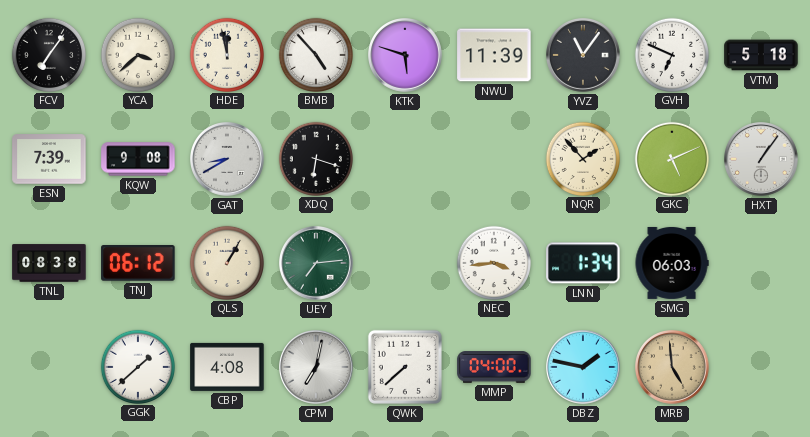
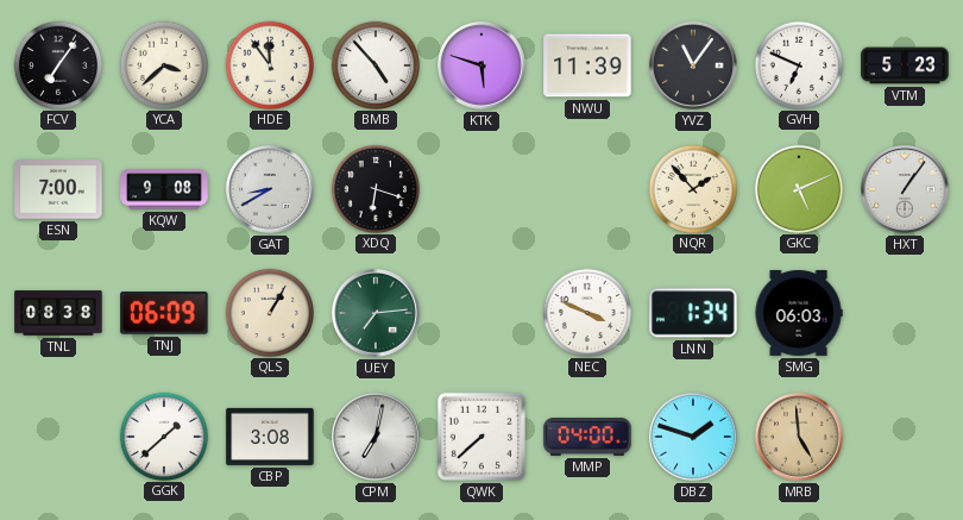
HDE: 11:58 -> 11:54
VTM: 5:18 -> 5:23
ESN: 7:39 -> 7:00
TNJ: 06:12 -> 06:09
NEC: 3:44 -> 3:49
CBP: 4:08 -> 3:08
DBZ: 1:47 -> 1:48
